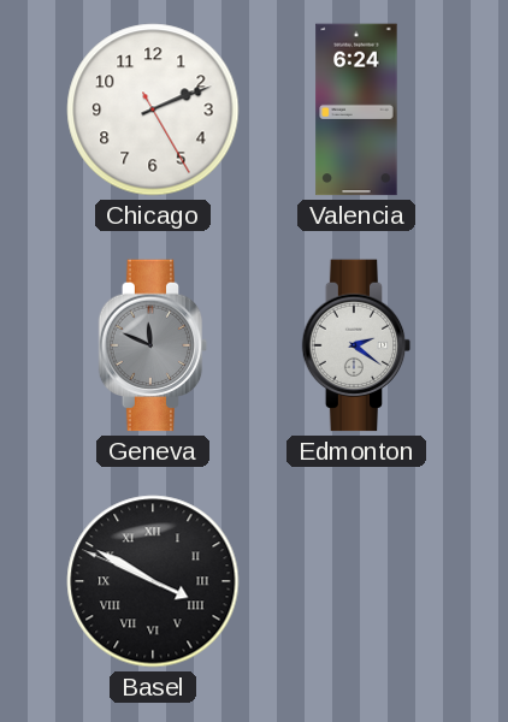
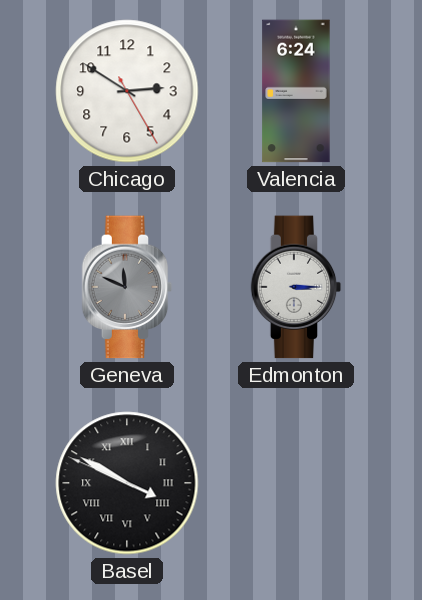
Chicago: 2:11 -> 2:50
Edmonton: 2:21 -> 3:15
